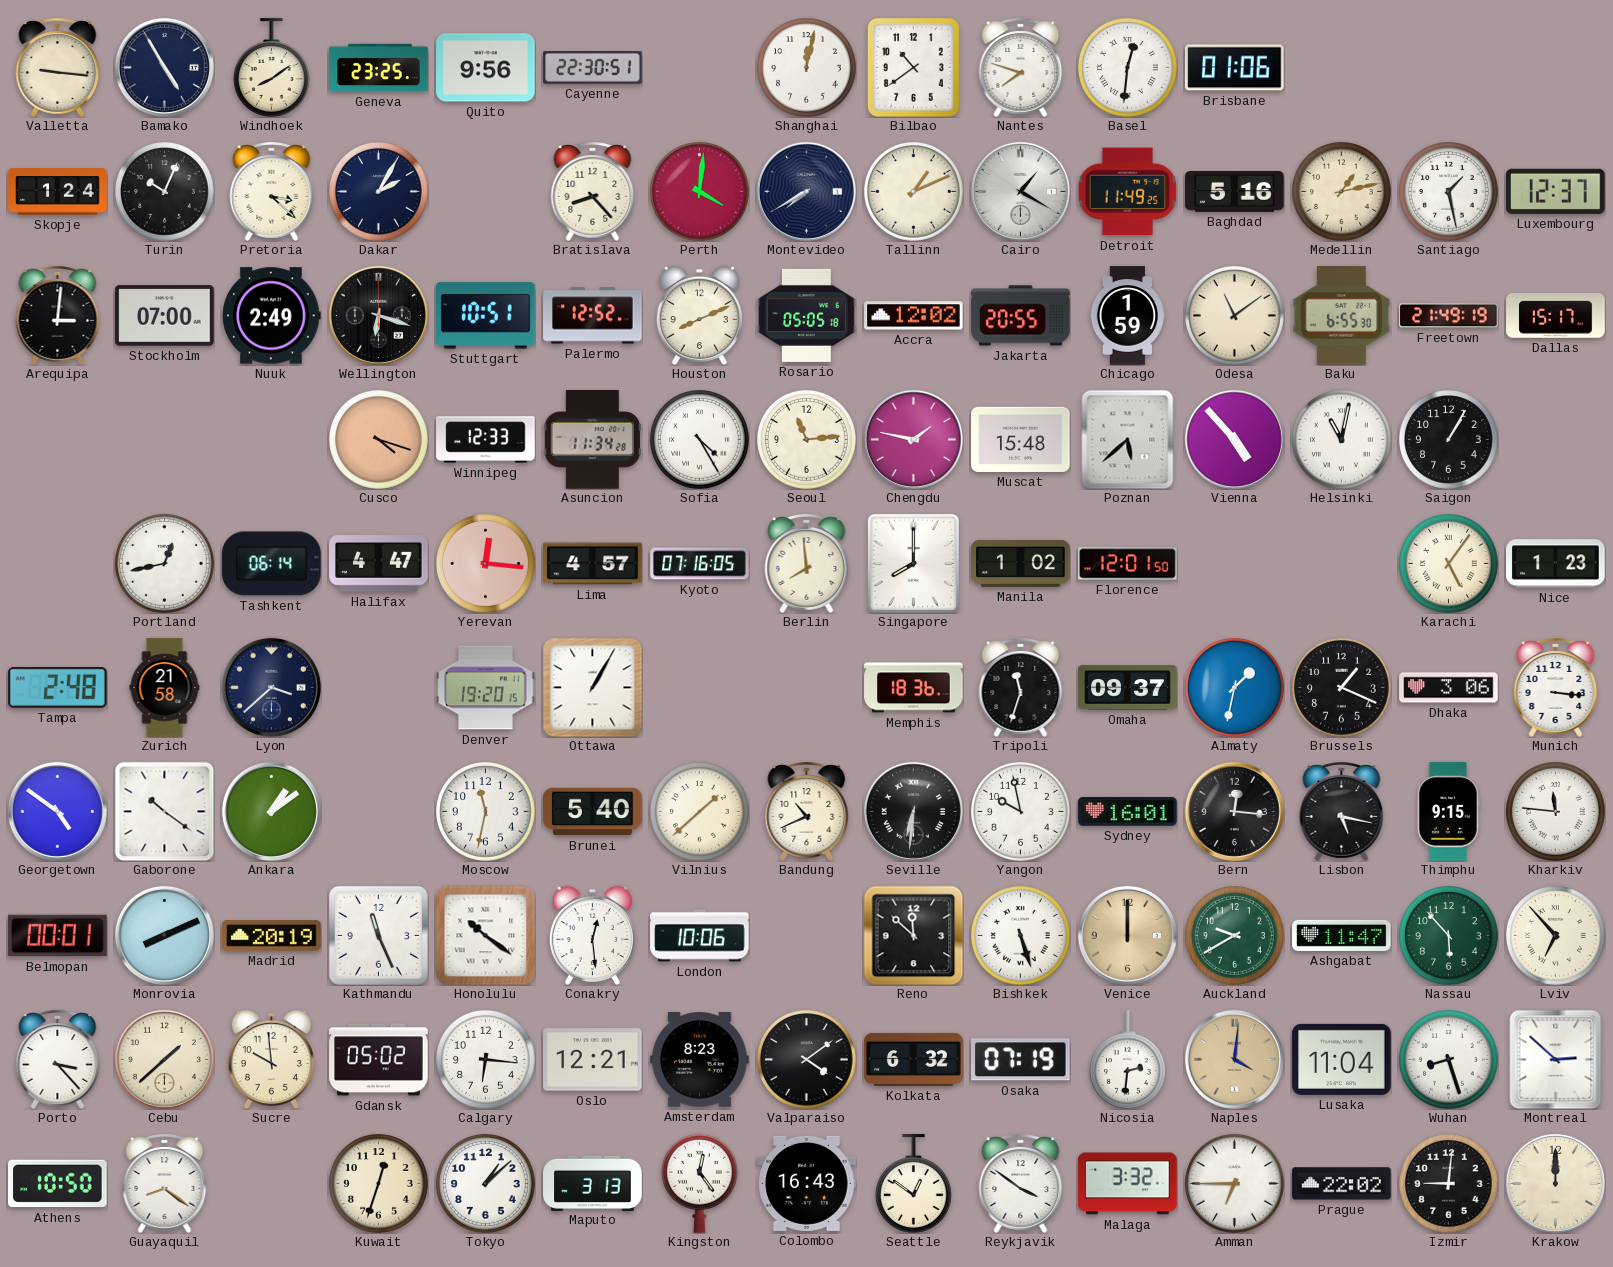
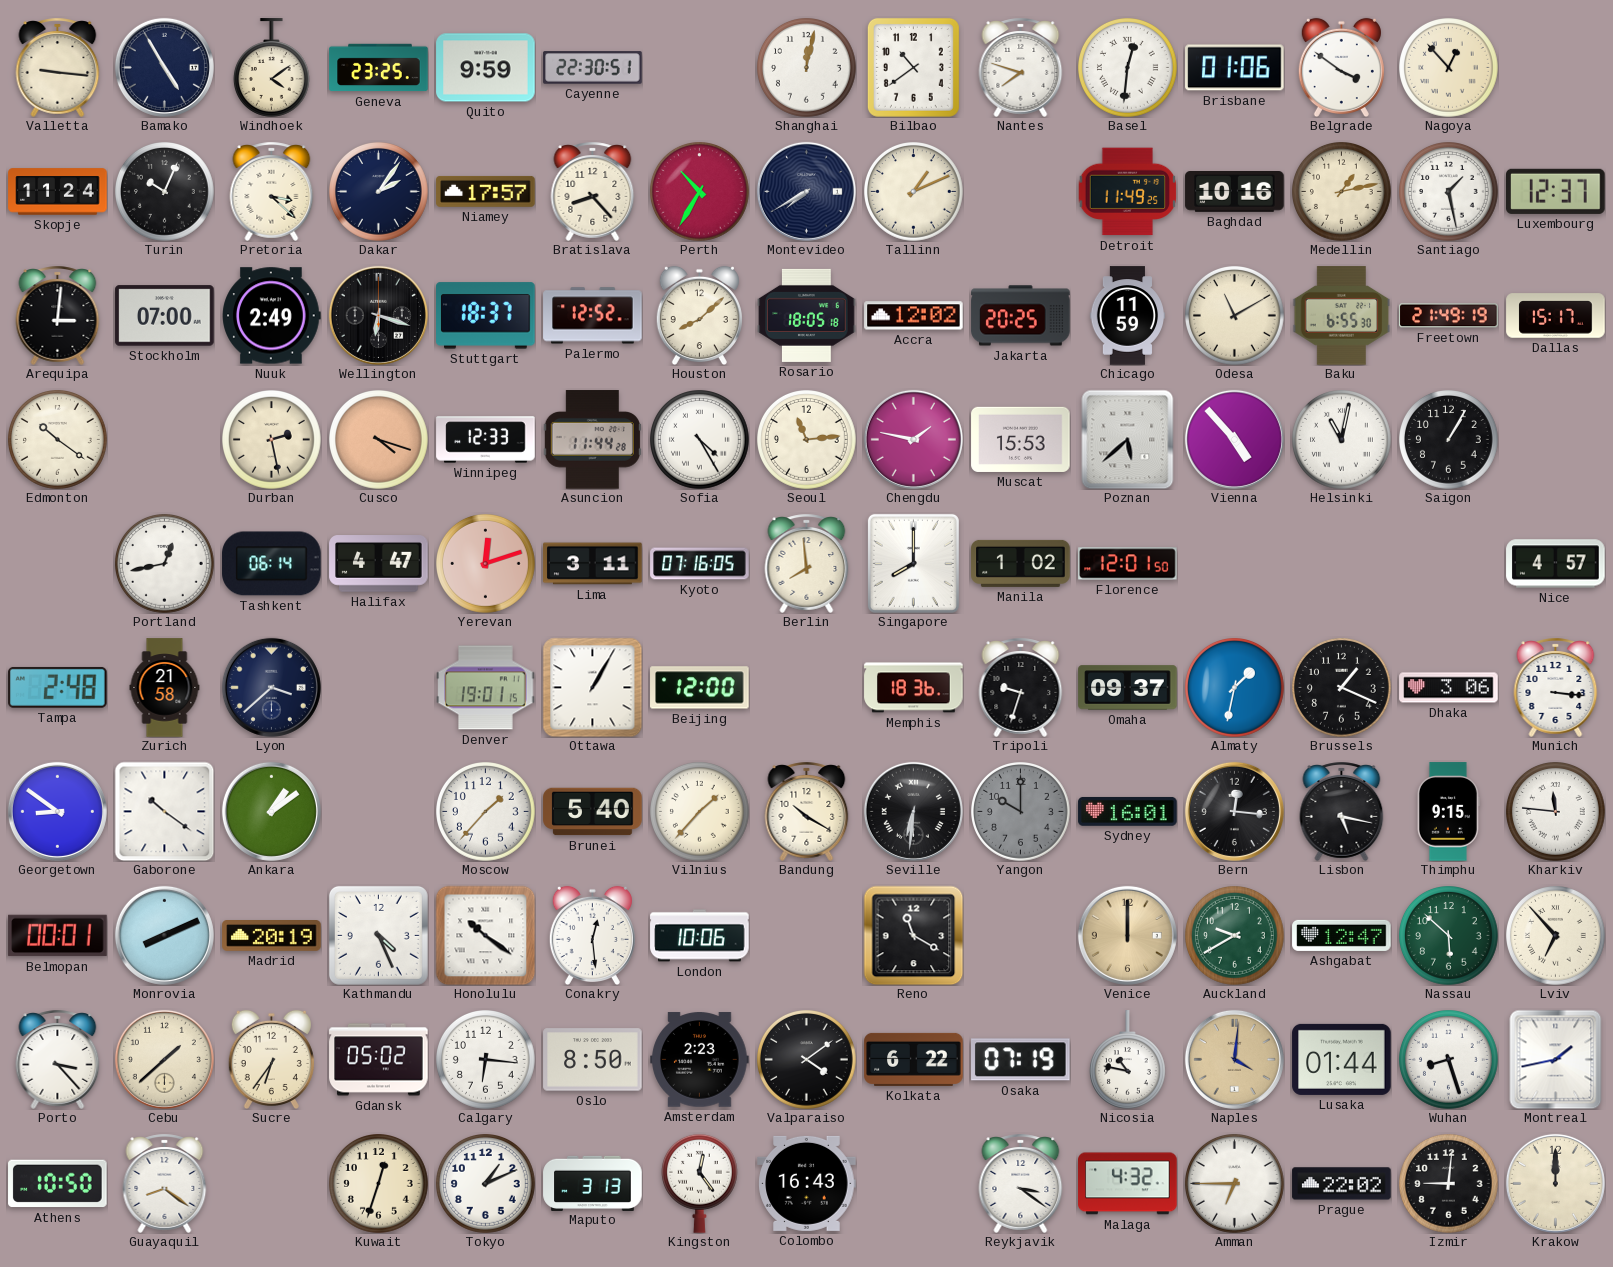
Windhoek: 8:09 -> 4:09
Quito: 9:56 -> 9:59
Belgrade: none -> 3:51
Nagoya: none -> 12:53
Skopje: 1:24 -> 11:24
Dakar: 2:05 -> 2:06
Niamey: none -> 17:57
Perth: 4:01 -> 10:35
Cairo: 1:20 -> none
Baghdad: 5:16 -> 10:16
Stuttgart: 10:51 -> 18:37
Houston: 8:11 -> 8:08
Rosario: 05:05 -> 18:05
Jakarta: 20:55 -> 20:25
Chicago: 1:59 -> 11:59
Odesa: 11:09 -> 11:10
Edmonton: none -> 10:21
Durban: none -> 2:28
Asuncion: 11:34 -> 11:44
Muscat: 15:48 -> 15:53
Yerevan: 12:16 -> 12:12
Lima: 4:57 -> 3:11
Karachi: 5:06 -> none
Nice: 1:23 -> 4:57
Denver: 19:20 -> 19:01
Beijing: none -> 12:00
Tripoli: 11:33 -> 9:33
Georgetown: 4:51 -> 8:51
Moscow: 11:32 -> 1:37
Vilnius: 1:38 -> 1:37
Bandung: 10:41 -> 10:20
Yangon: 9:58 -> 10:00
Yangon dial: white -> grey
Kathmandu: 11:26 -> 4:26
Reno: 11:52 -> 11:20
Bishkek: 5:27 -> none
Ashgabat: 11:47 -> 12:47
Nassau: 5:53 -> 5:52
Sucre: 9:59 -> 6:36
Oslo: 12:21 -> 8:50
Amsterdam: 8:23 -> 2:23
Kolkata: 6:32 -> 6:22
Nicosia: 2:31 -> 10:47
Lusaka: 11:04 -> 01:44
Montreal: 2:52 -> 1:43
Tokyo: 1:08 -> 1:11
Seattle: 12:51 -> none
Reykjavik: 3:51 -> 3:21
Malaga: 3:32 -> 4:32
